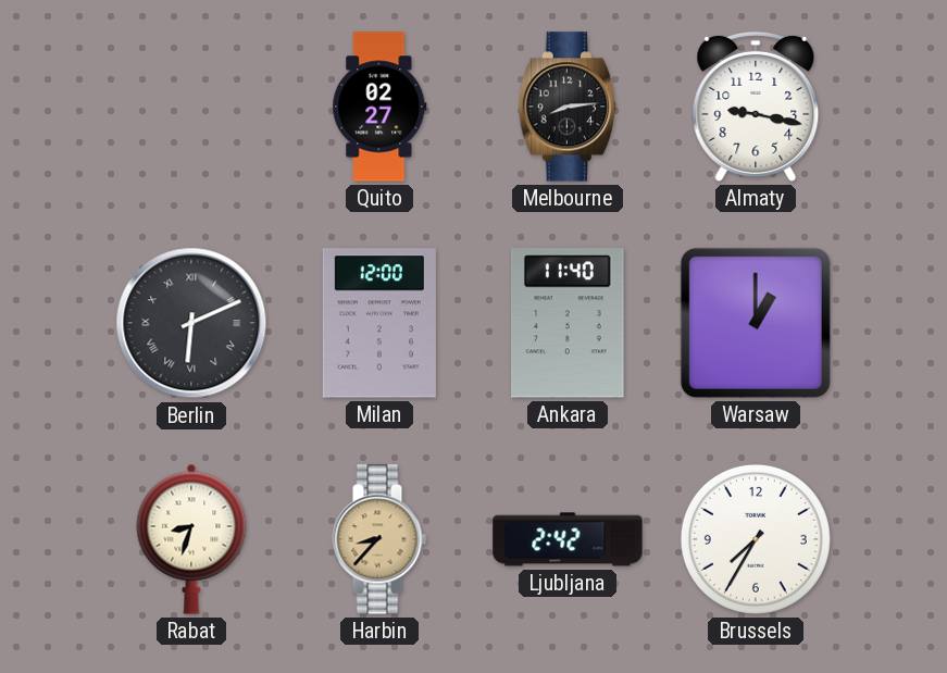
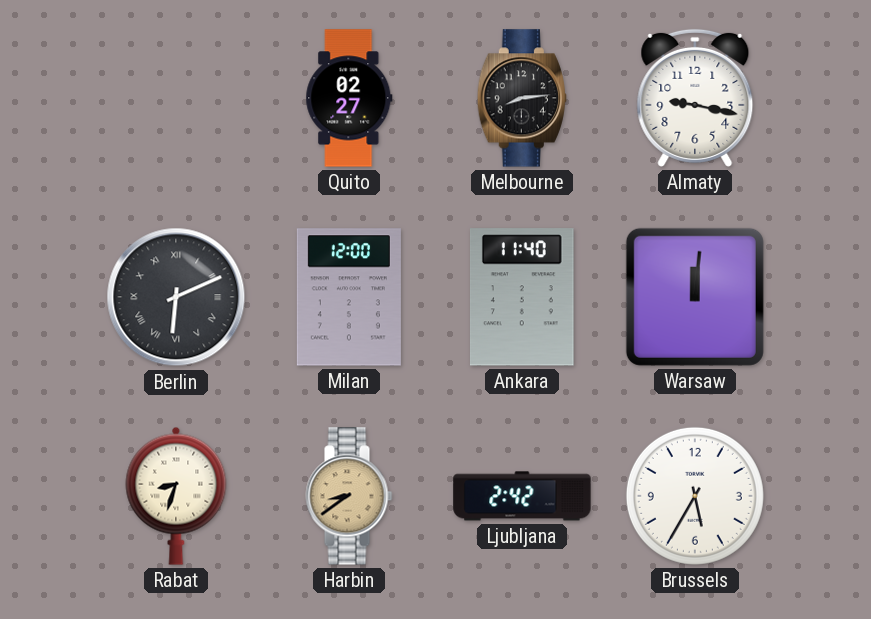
Warsaw: 1:00 -> 12:01
Harbin: 8:37 -> 8:39
Brussels: 7:35 -> 5:35
